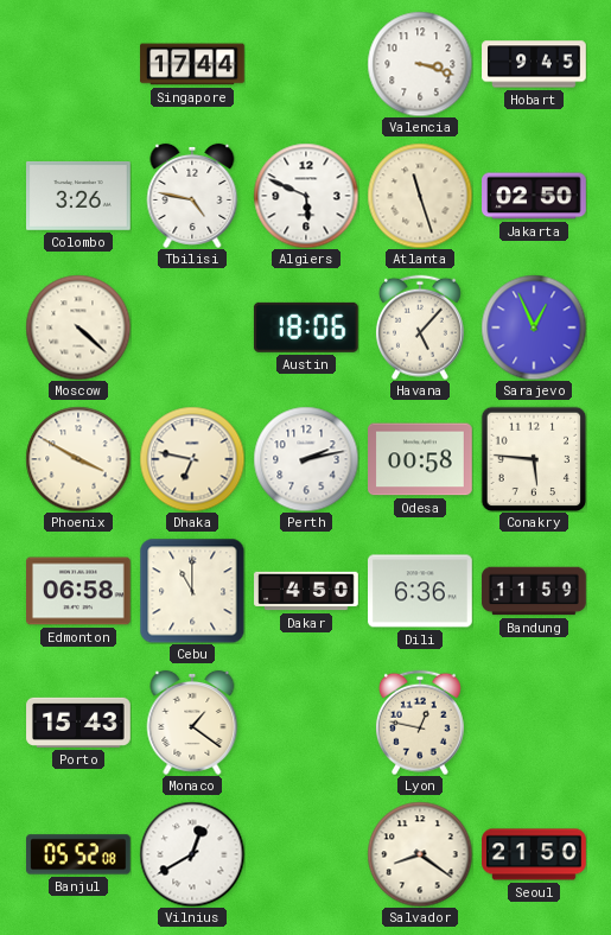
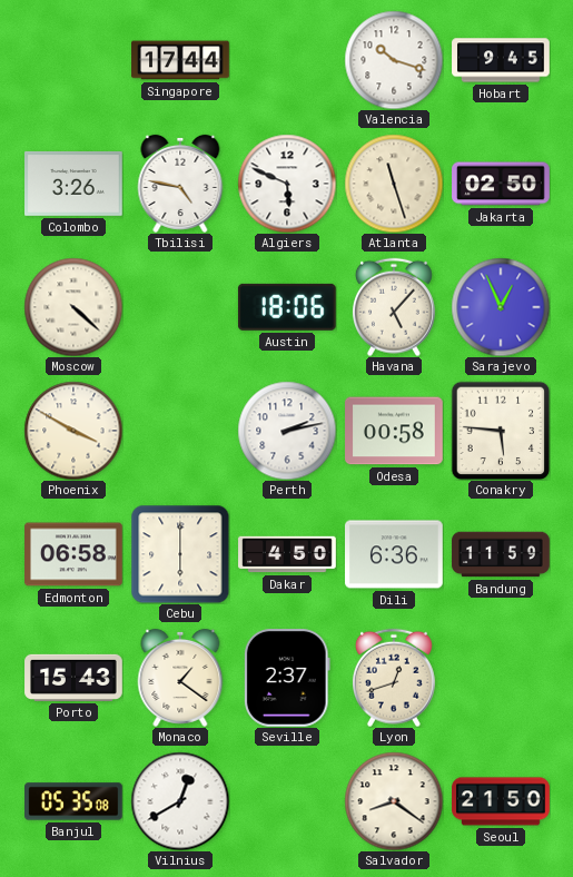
Valencia: 3:18 -> 10:18
Dhaka: 6:47 -> none
Cebu: 11:00 -> 6:00
Seville: none -> 2:37
Lyon: 12:47 -> 12:42
Banjul: 05:52 -> 05:35
